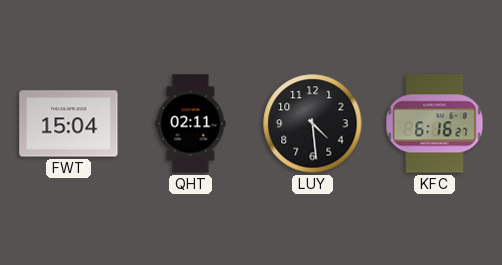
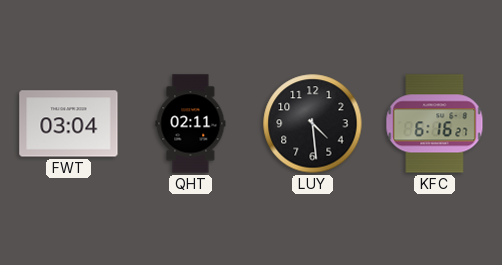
FWT: 15:04 -> 03:04
